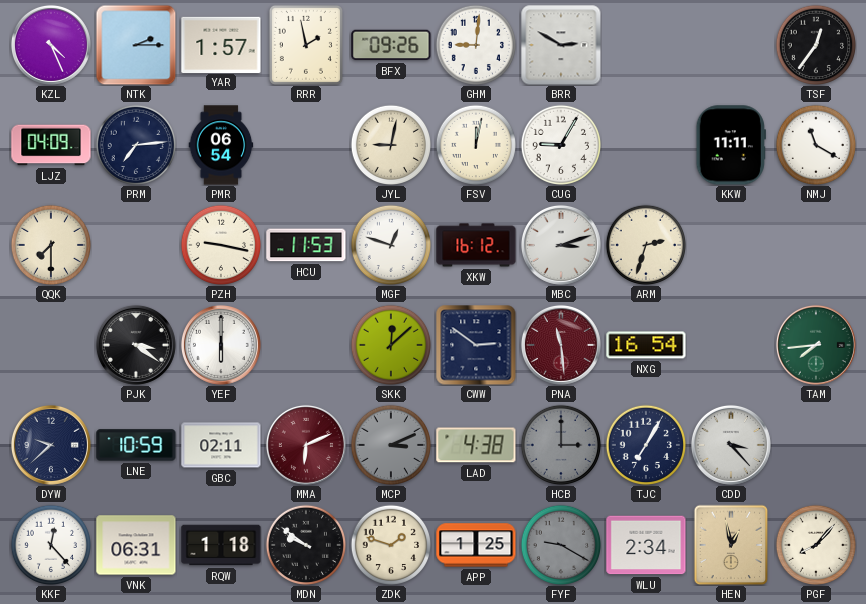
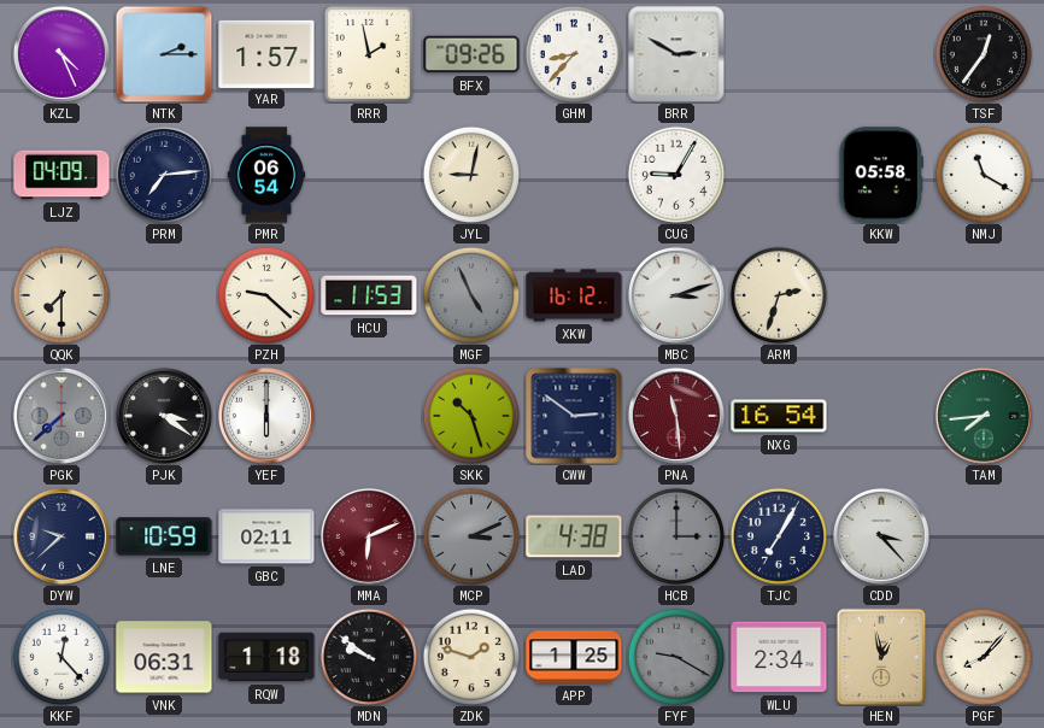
GHM: 9:01 -> 8:37
FSV: 12:02 -> none
KKW: 11:11 -> 05:58
PZH: 9:17 -> 9:22
MGF: 12:48 -> 4:56
MGF dial: white -> grey
PGK: none -> 7:38
SKK: 12:08 -> 10:27
